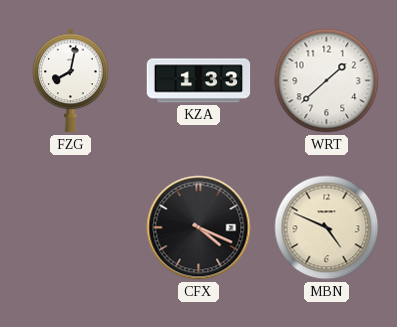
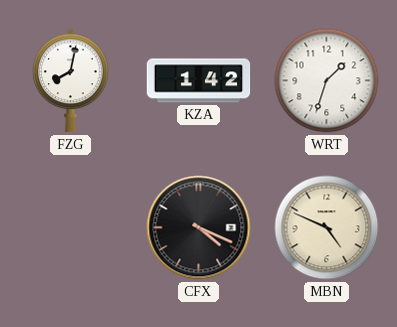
KZA: 1:33 -> 1:42
WRT: 1:38 -> 1:33
